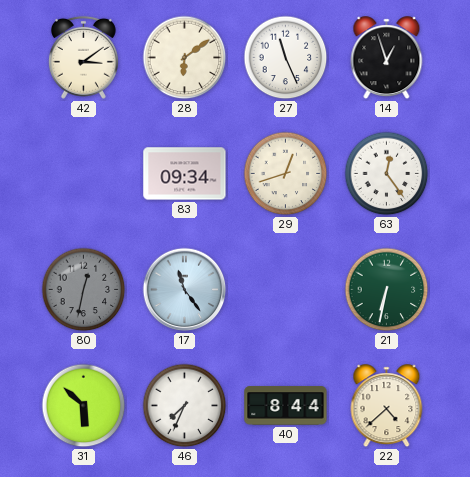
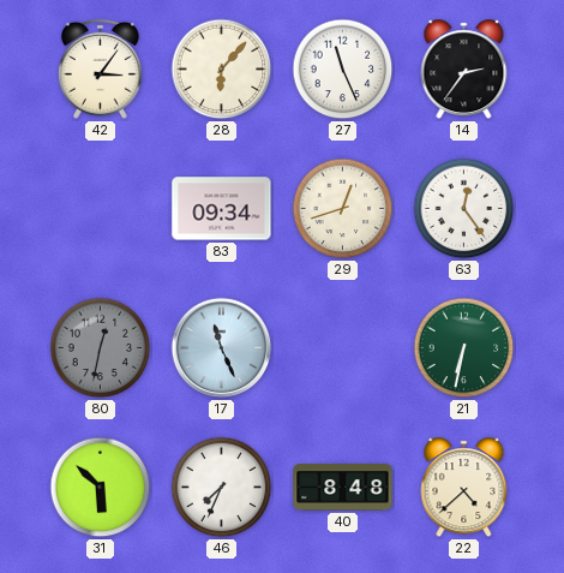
42: 3:09 -> 3:06
28: 6:09 -> 6:07
14: 12:57 -> 2:36
17: 11:24 -> 11:26
40: 8:44 -> 8:48
